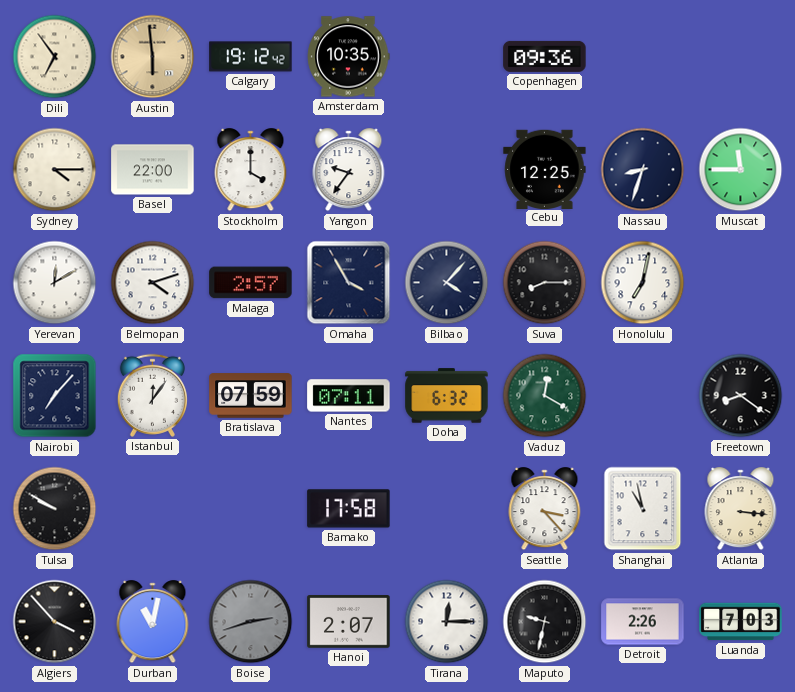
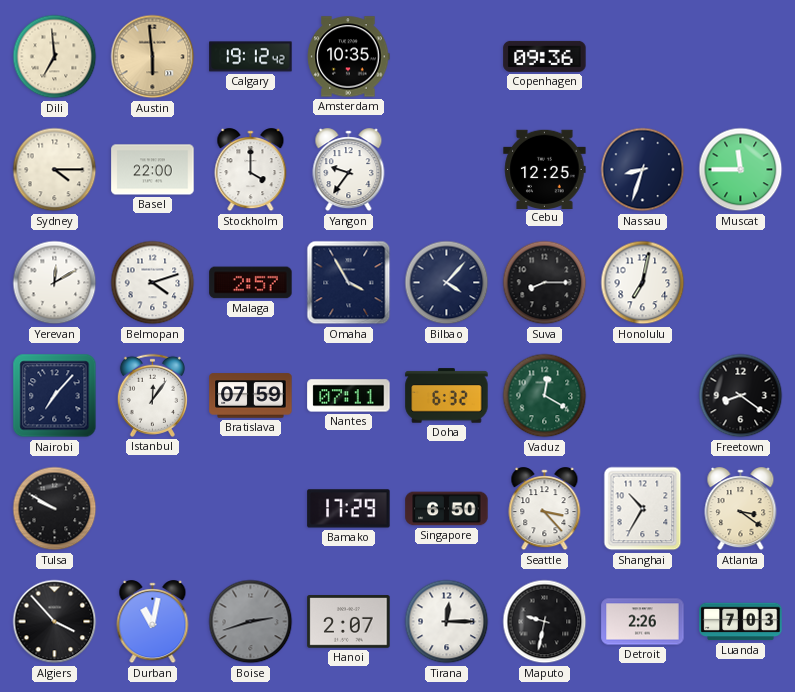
Dili: 6:54 -> 6:59
Bamako: 17:58 -> 17:29
Singapore: none -> 6:50
Shanghai: 10:58 -> 10:35
Atlanta: 3:16 -> 3:21
